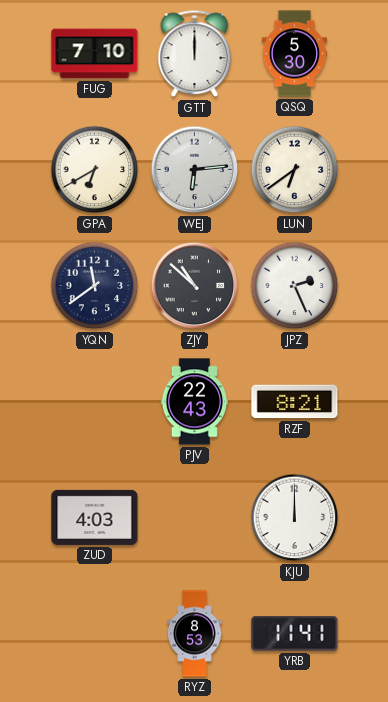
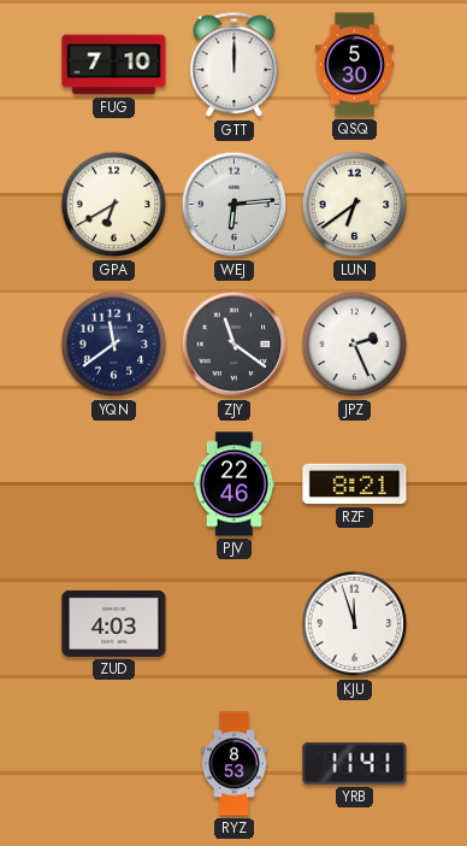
ZJY: 10:52 -> 11:21
PJV: 22:43 -> 22:46
KJU: 12:00 -> 11:57
